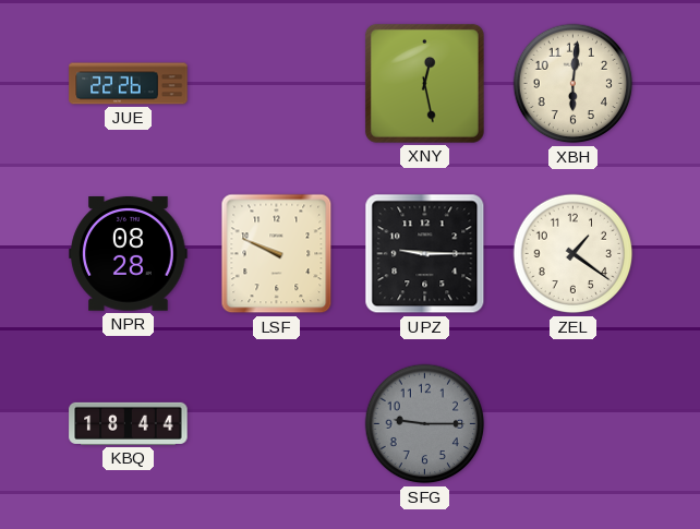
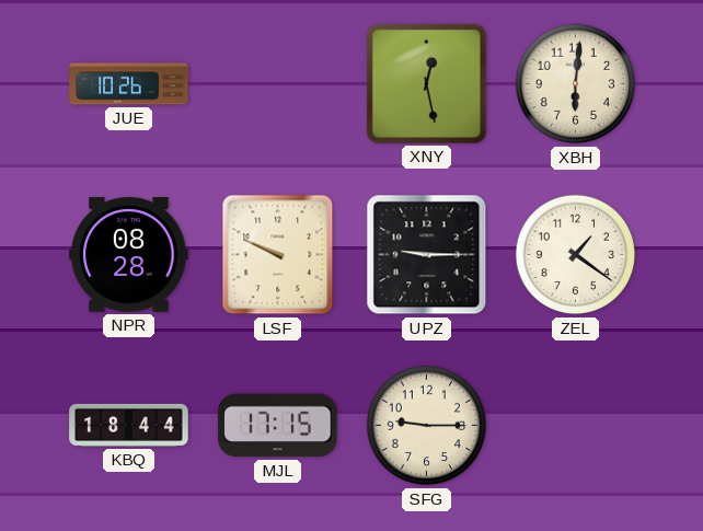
JUE: 22:26 -> 10:26
MJL: none -> 17:15
SFG dial: grey -> cream
